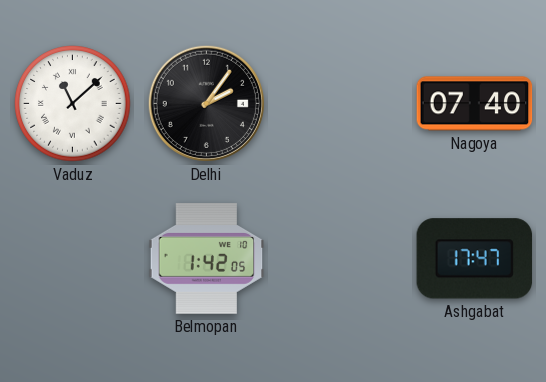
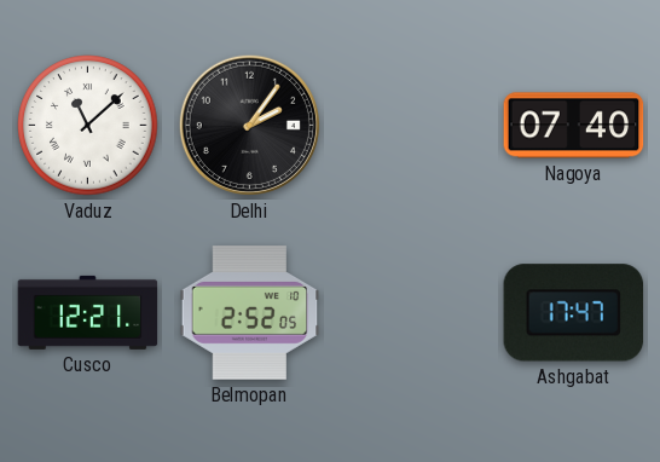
Cusco: none -> 12:21
Belmopan: 1:42 -> 2:52
